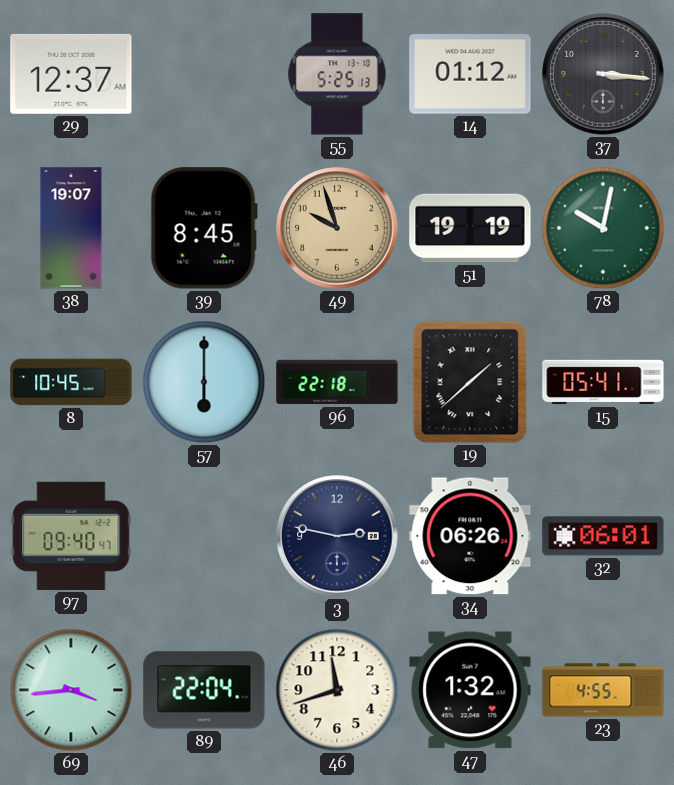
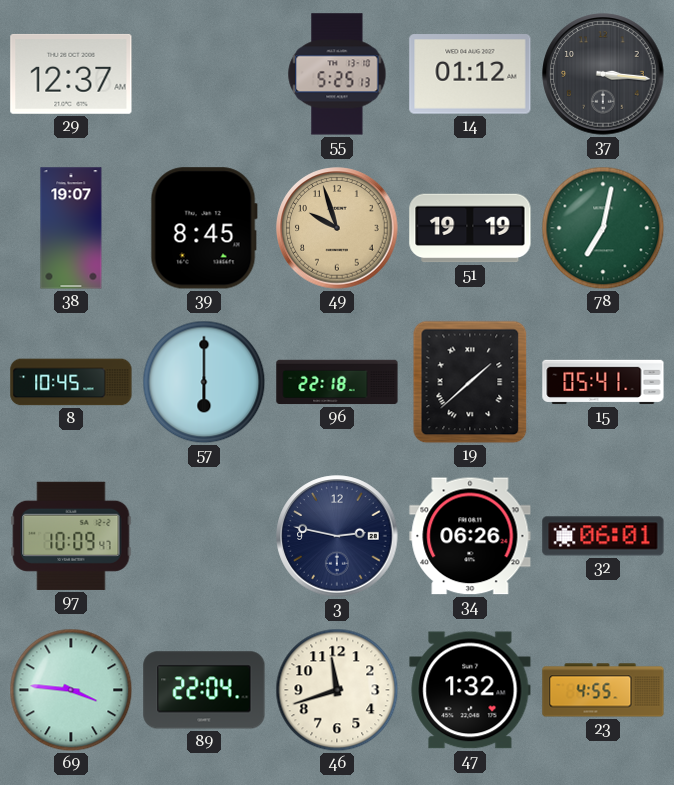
78: 10:02 -> 7:02
97: 09:40 -> 10:09
69: 3:44 -> 3:46
